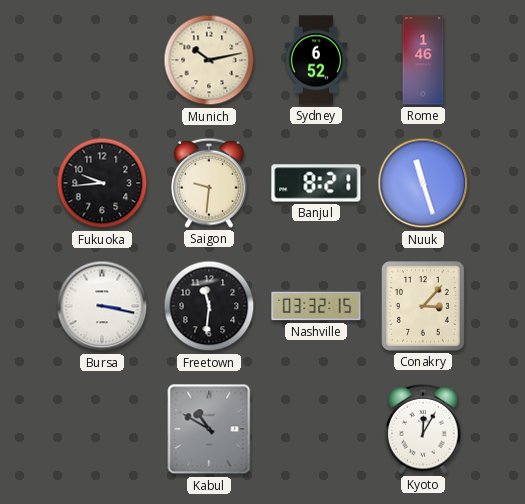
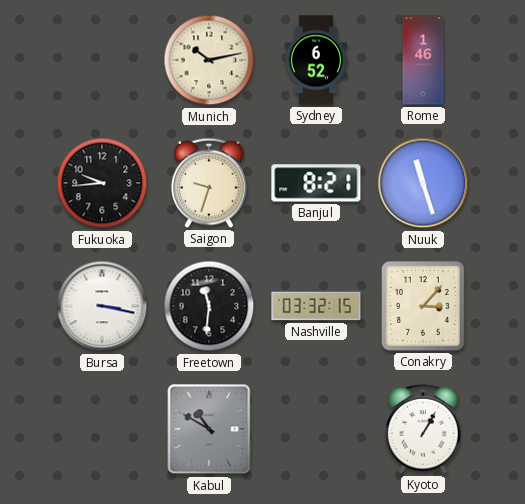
Saigon: 9:31 -> 9:33
Kyoto: 12:05 -> 1:05
